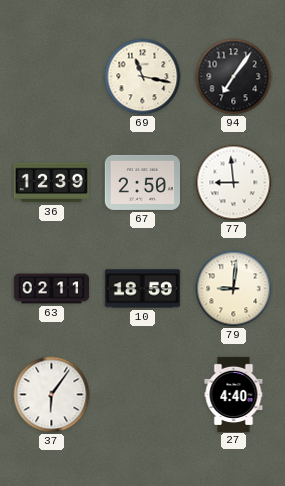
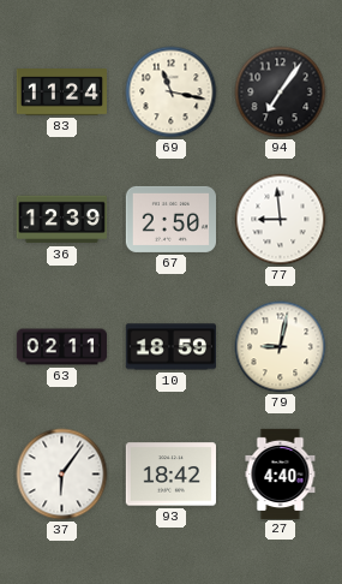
83: none -> 11:24
79: 9:01 -> 9:02
93: none -> 18:42
